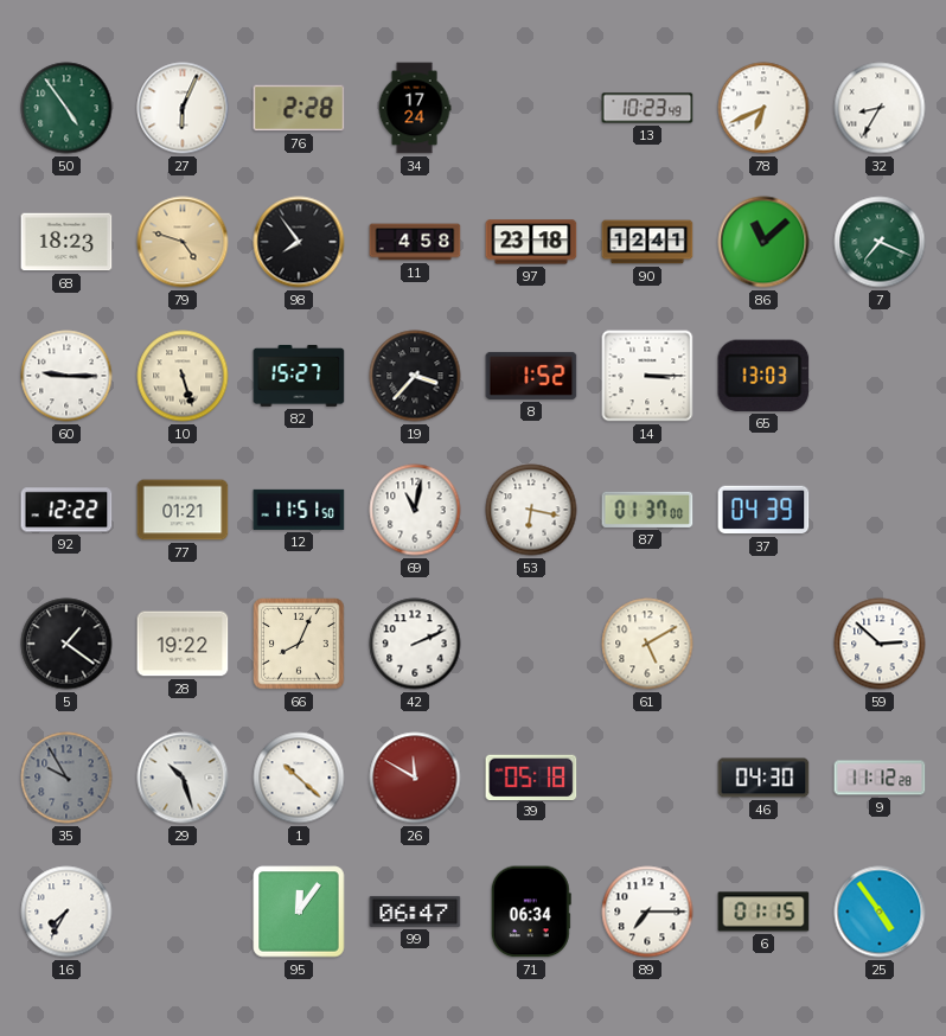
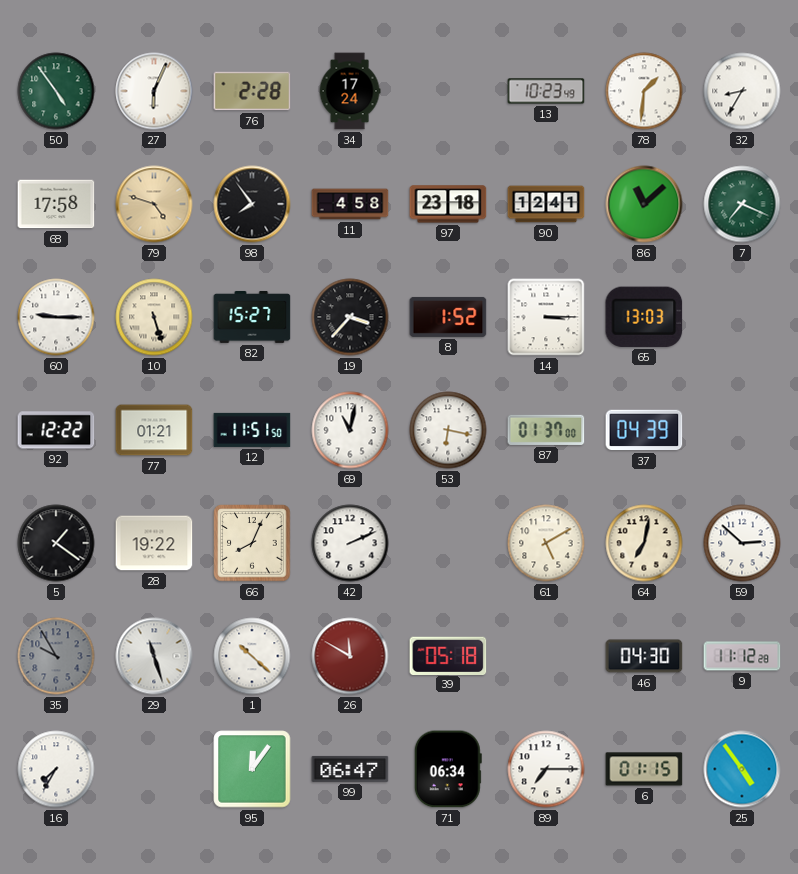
78: 6:41 -> 1:31
68: 18:23 -> 17:58
64: none -> 7:02
29: 10:27 -> 11:27
